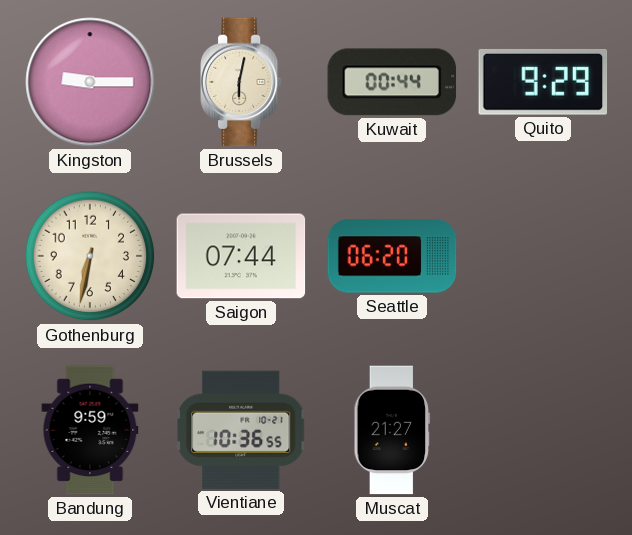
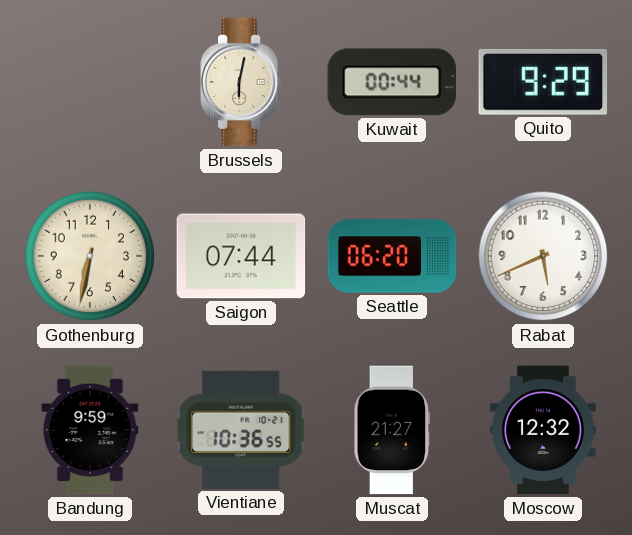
Kingston: 9:15 -> none
Rabat: none -> 5:41
Moscow: none -> 12:32
